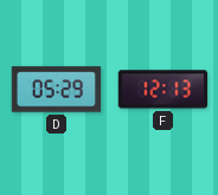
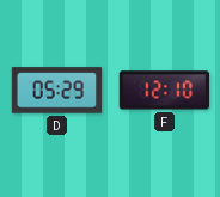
F: 12:13 -> 12:10
